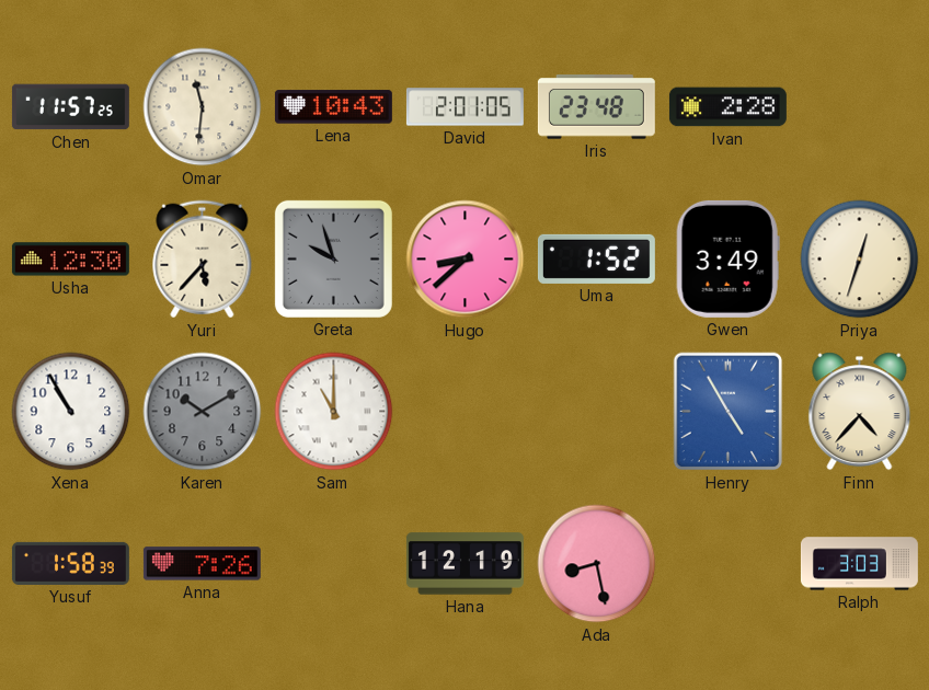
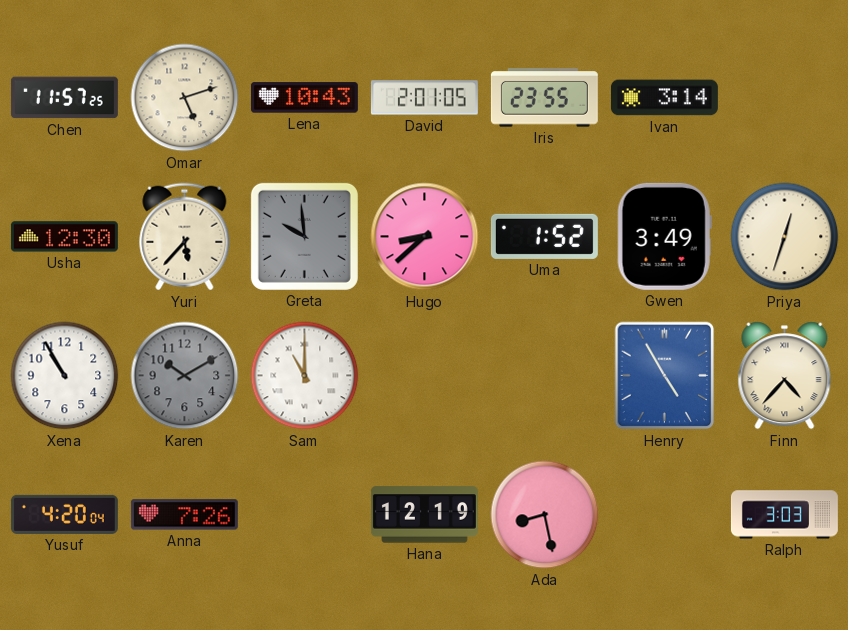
Omar: 11:31 -> 5:12
Iris: 23:48 -> 23:55
Ivan: 2:28 -> 3:14
Greta: 9:57 -> 9:59
Yusuf: 1:58 -> 4:20
